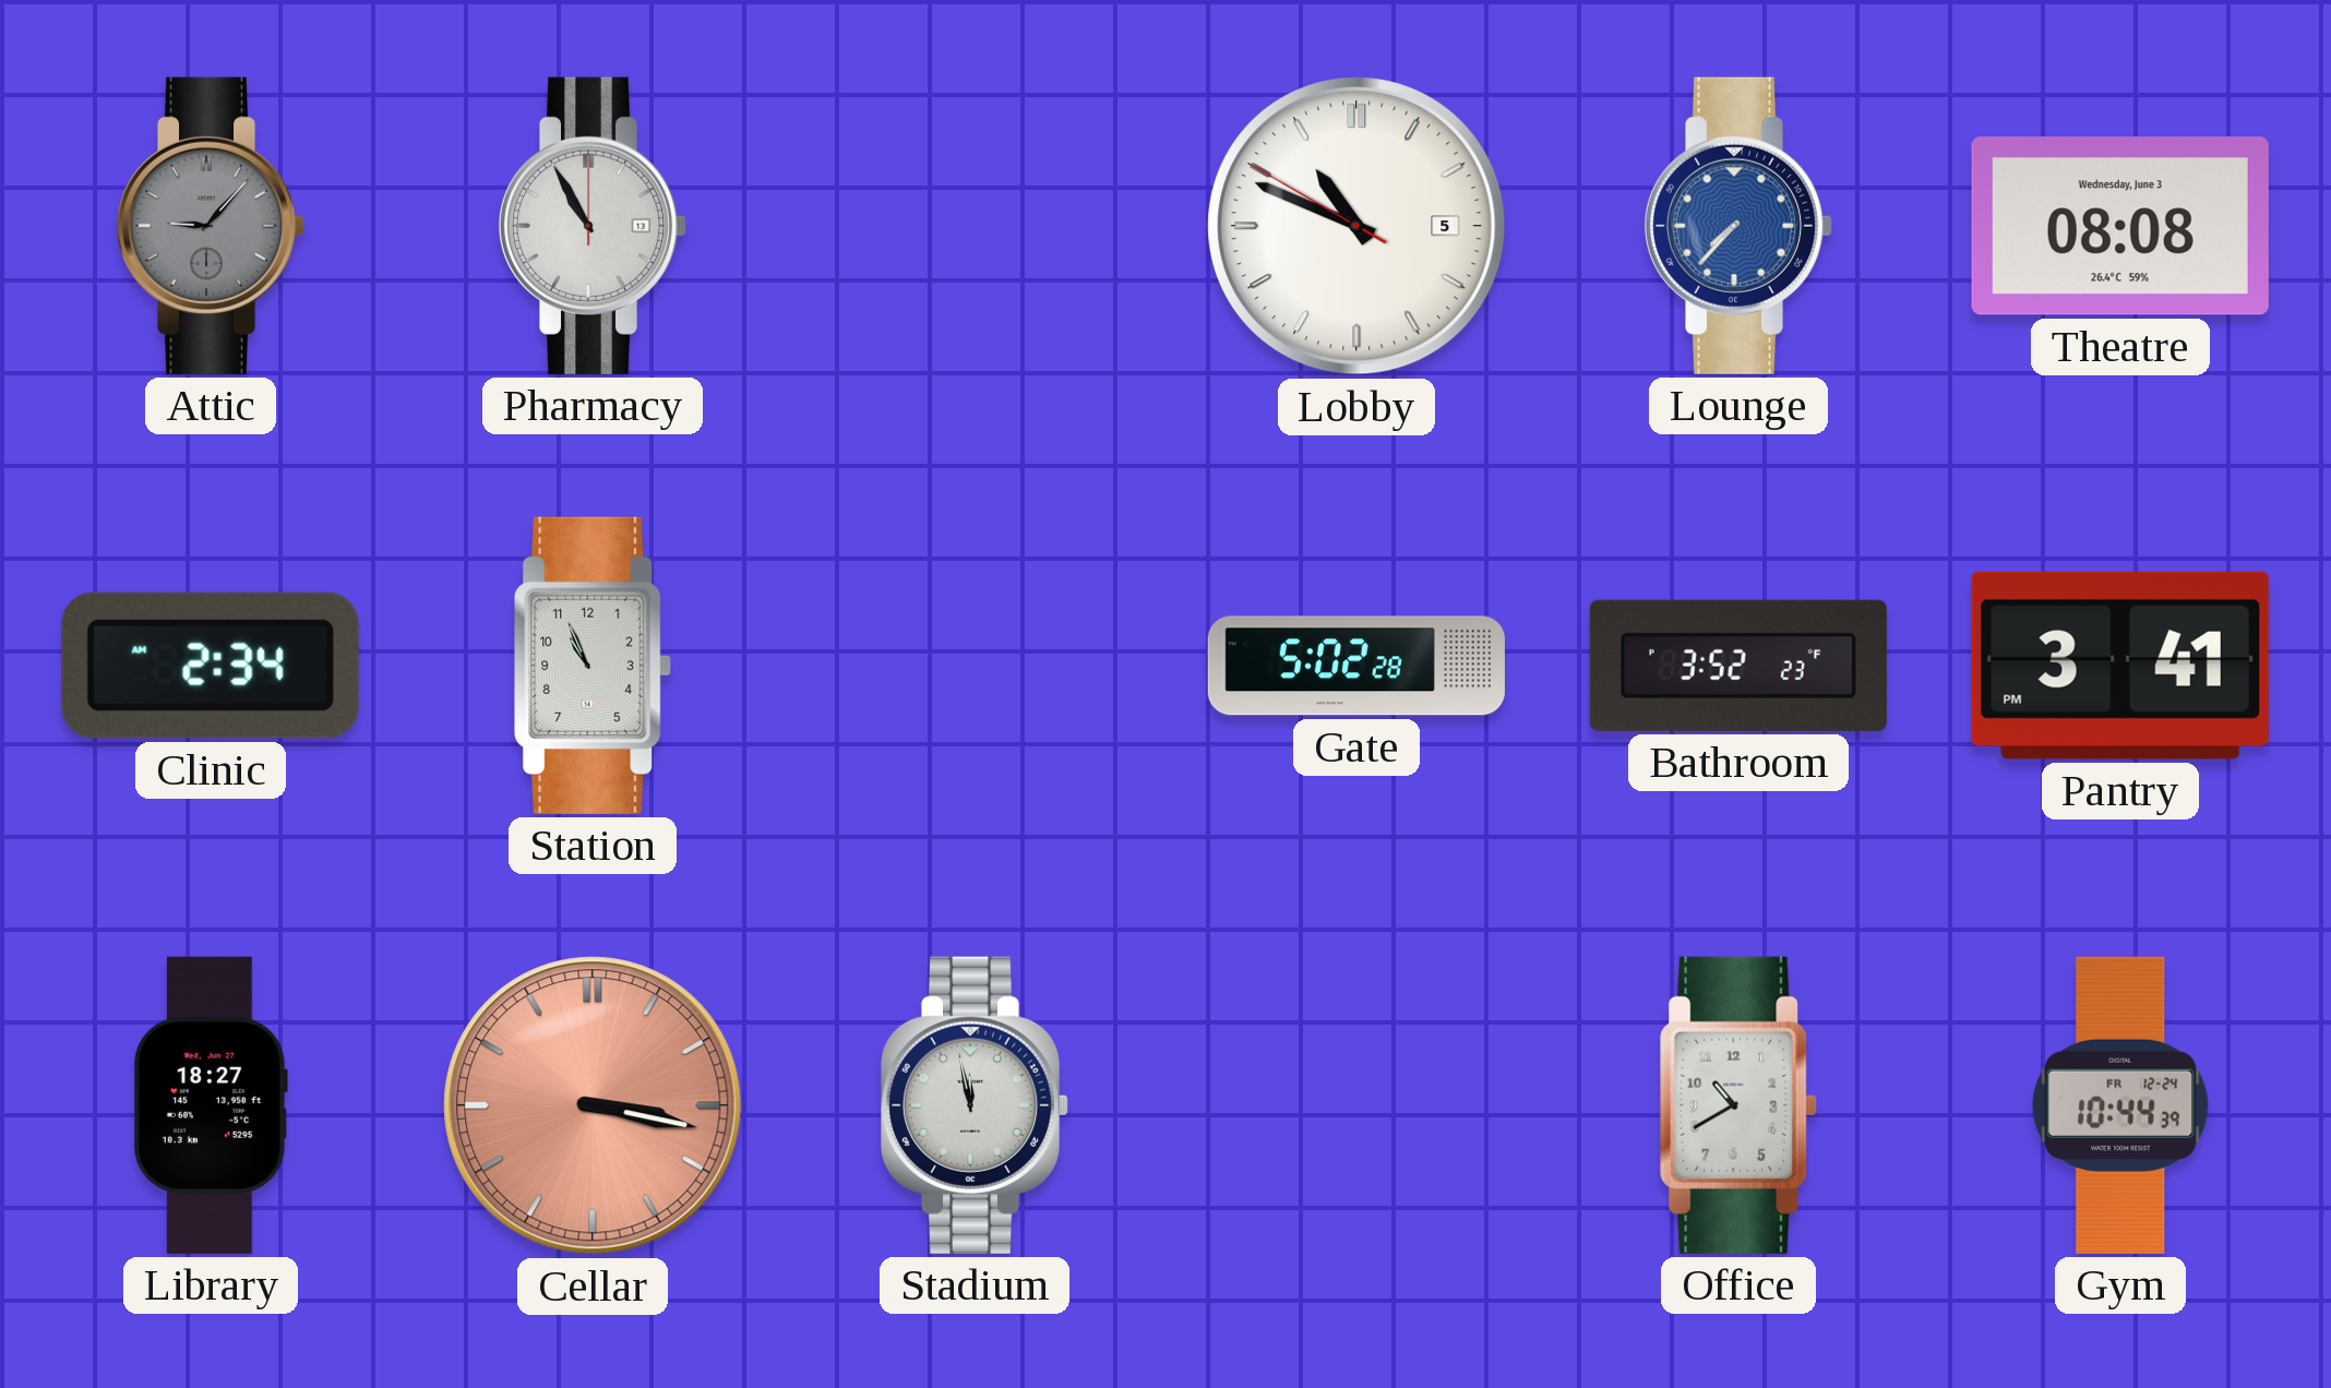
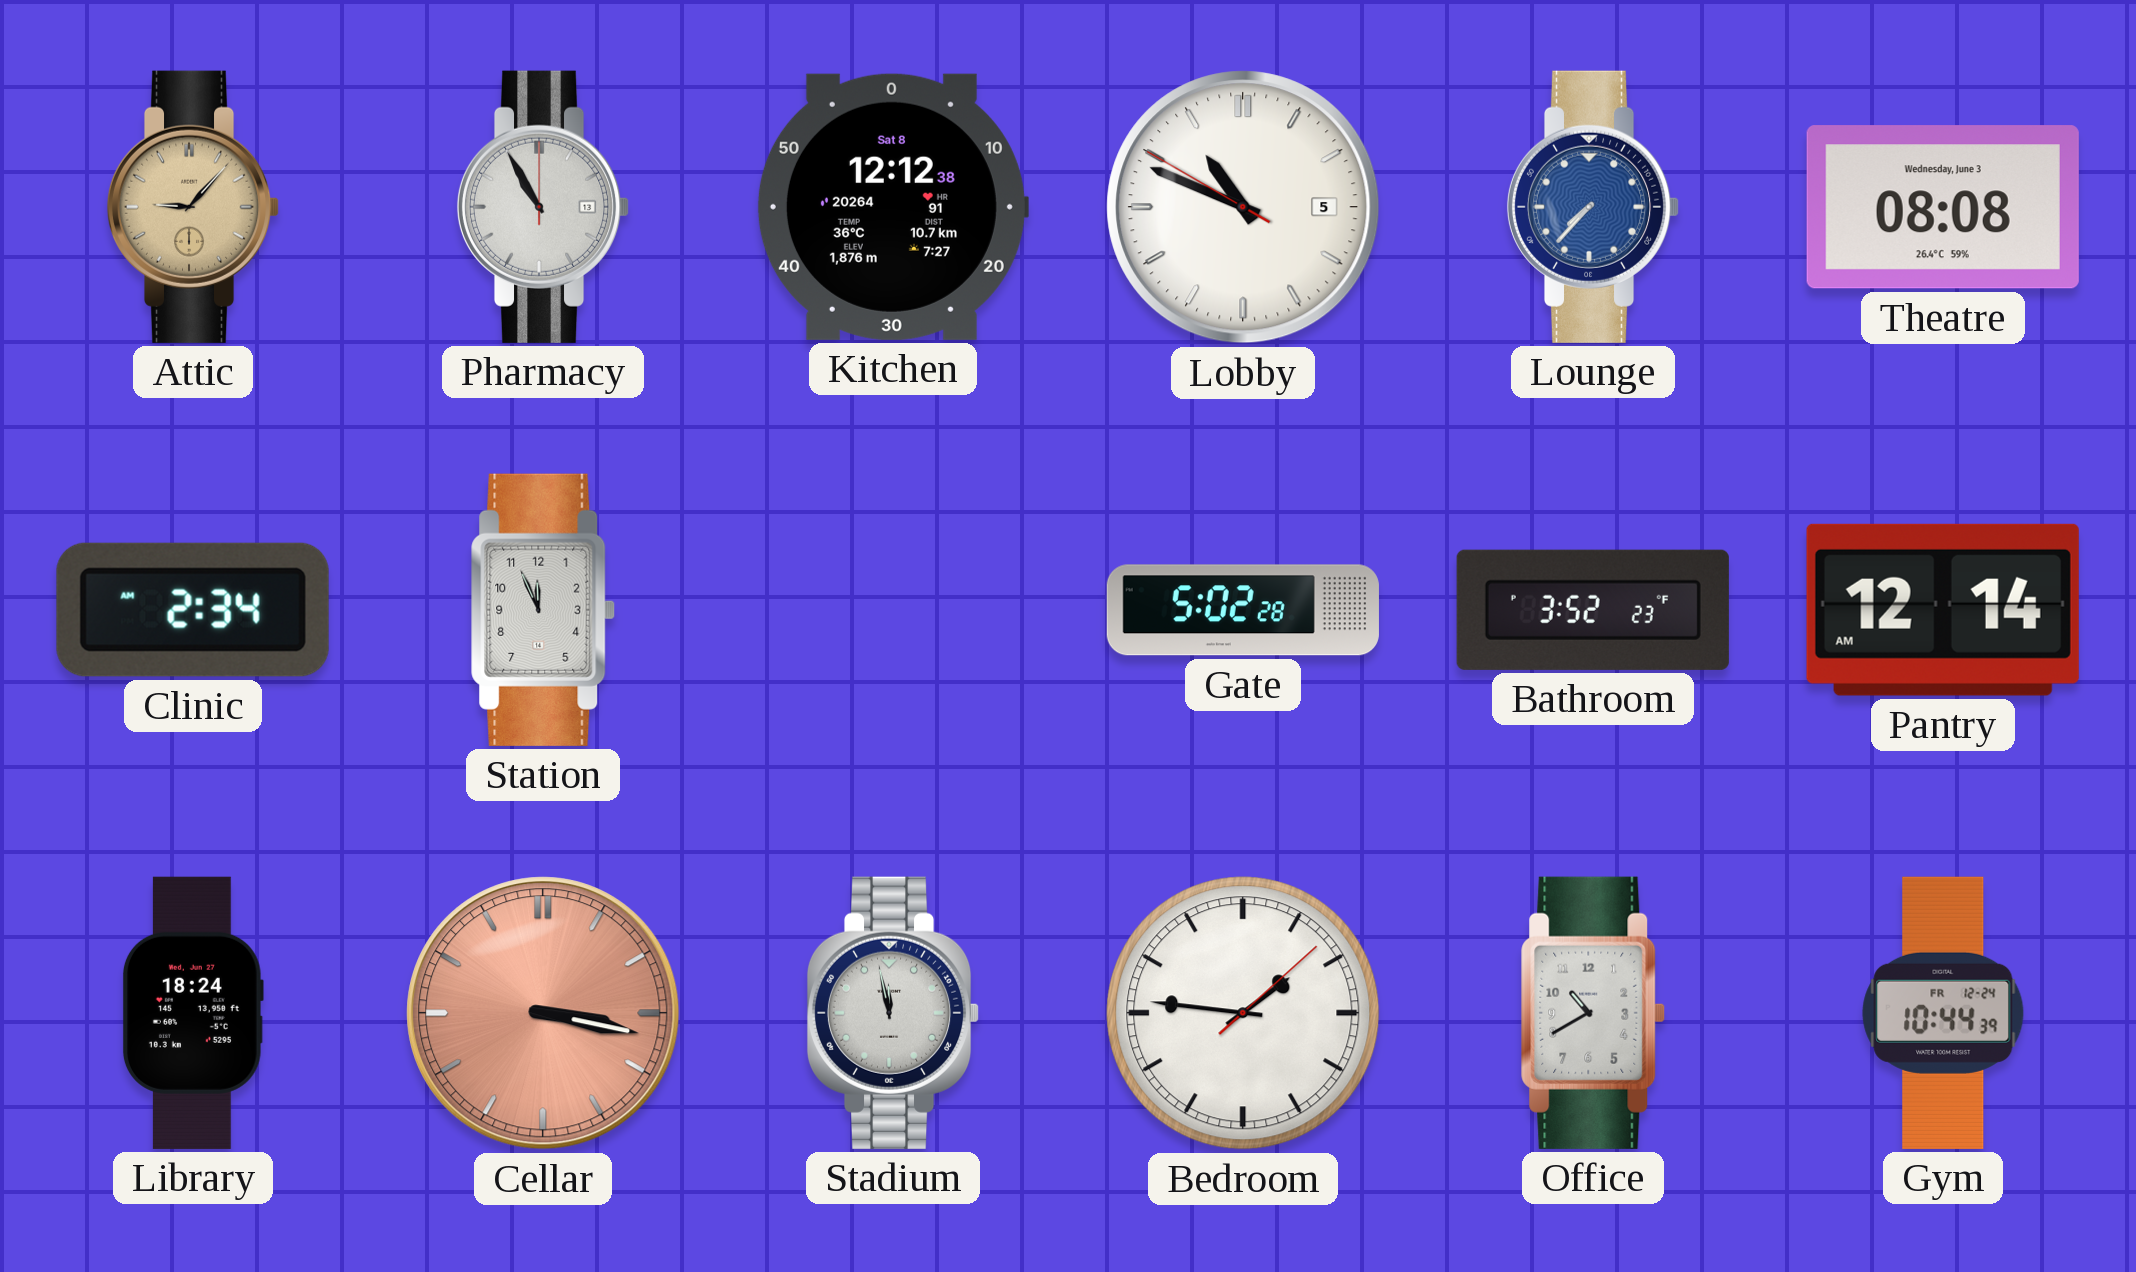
Attic dial: grey -> champagne
Kitchen: none -> 12:12
Station: 10:56 -> 11:56
Pantry: 3:41 -> 12:14
Library: 18:27 -> 18:24
Bedroom: none -> 1:46
